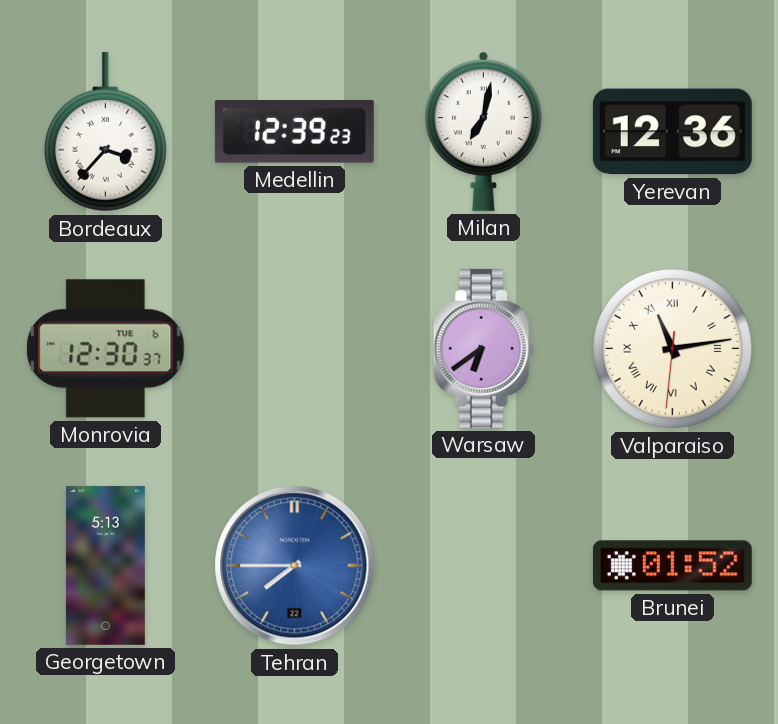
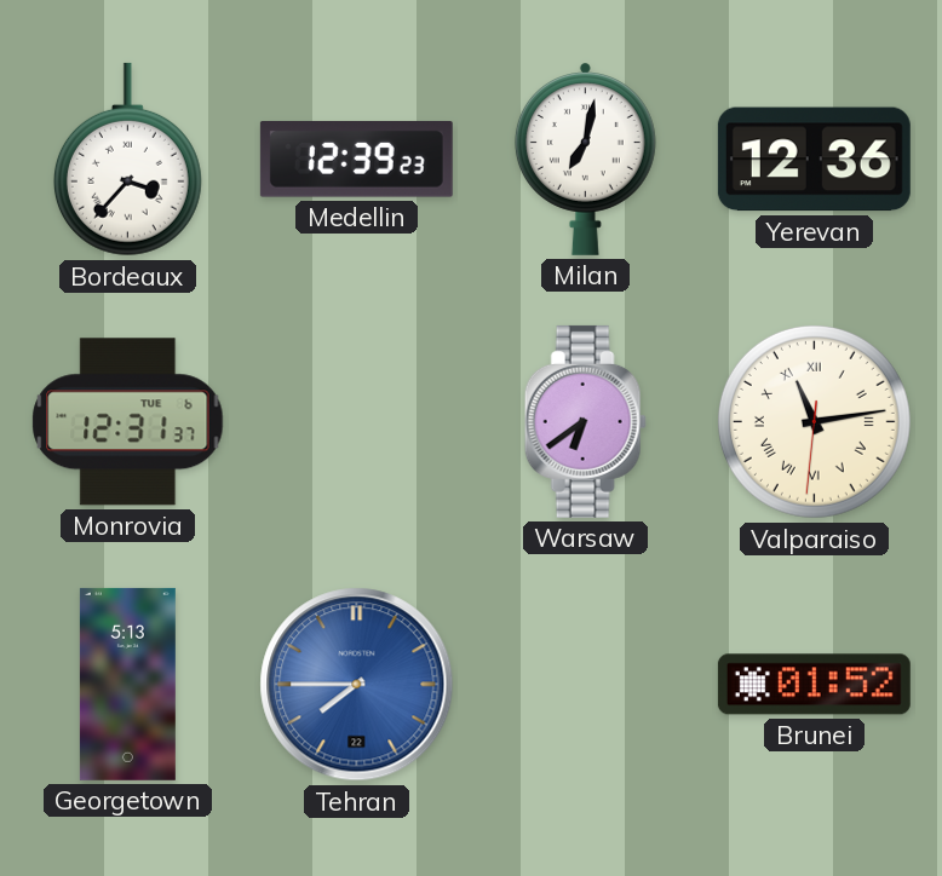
Monrovia: 12:30 -> 12:31
